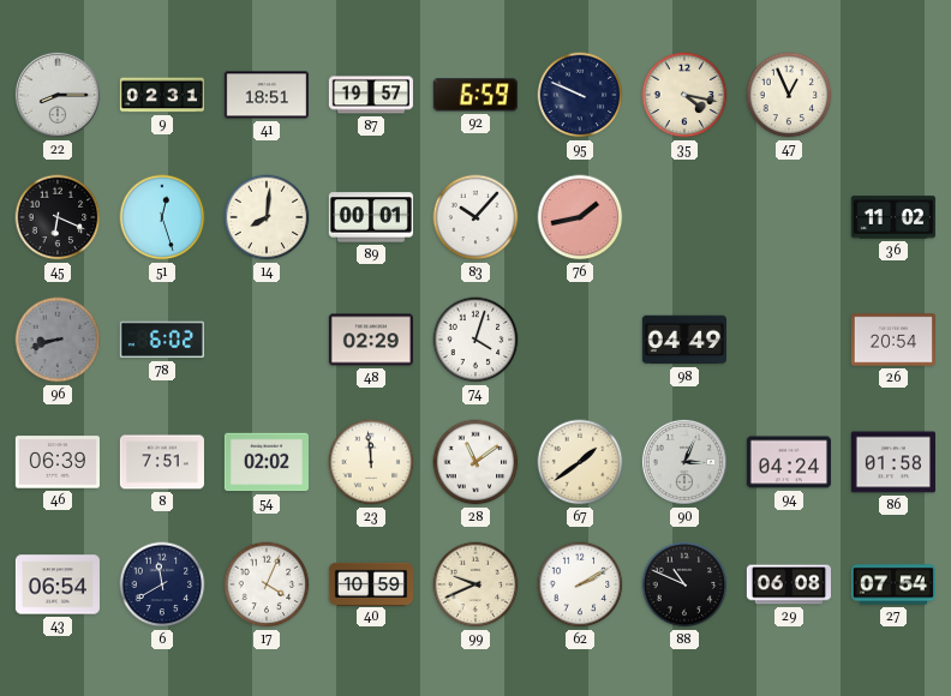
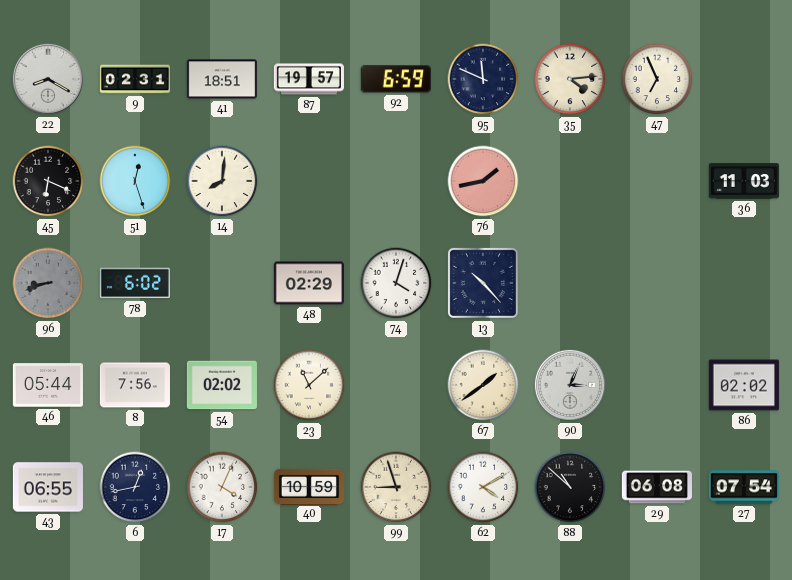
22: 8:15 -> 8:20
95: 9:49 -> 11:49
35: 4:17 -> 4:14
47: 12:56 -> 6:56
89: 00:01 -> none
83: 10:07 -> none
36: 11:02 -> 11:03
13: none -> 10:23
98: 04:49 -> none
26: 20:54 -> none
46: 06:39 -> 05:44
8: 7:51 -> 7:56
23: 11:59 -> 11:08
28: 11:09 -> none
94: 04:24 -> none
86: 01:58 -> 02:02
43: 06:54 -> 06:55
6: 11:40 -> 12:43
99: 9:41 -> 8:57
62: 2:10 -> 4:10
88: 10:49 -> 10:52
